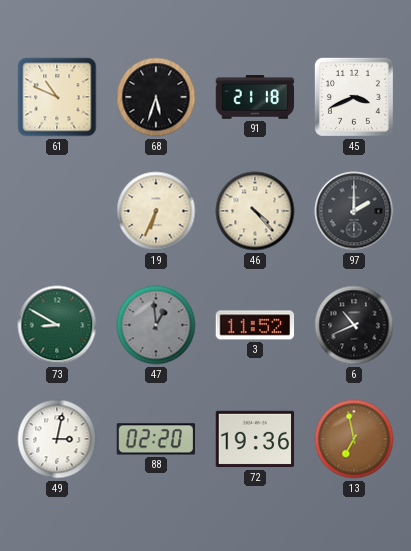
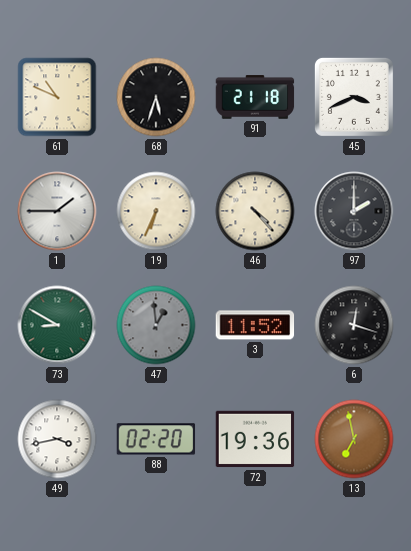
1: none -> 1:45
6: 10:41 -> 12:18
49: 3:02 -> 3:43
